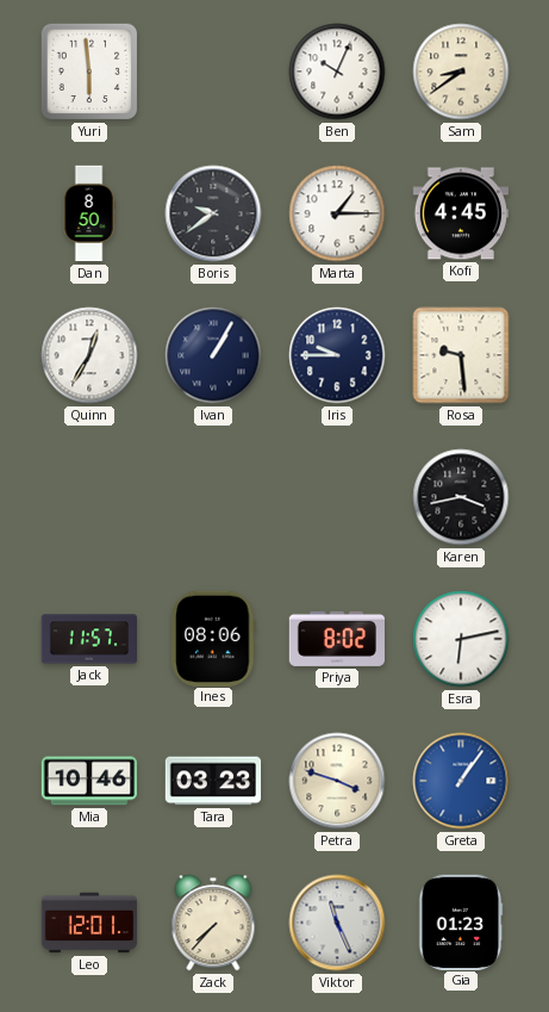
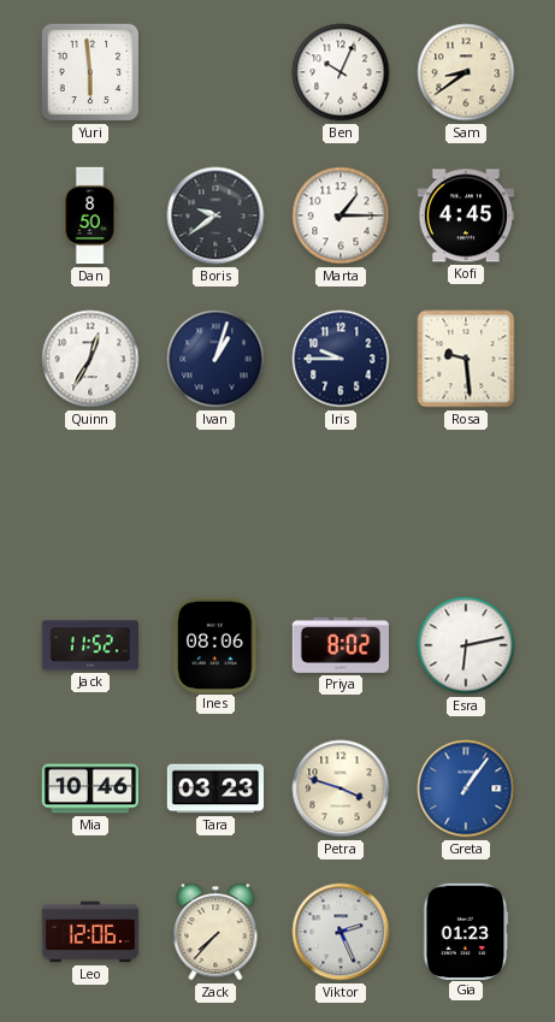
Ivan: 1:05 -> 1:03
Karen: 3:43 -> none
Jack: 11:57 -> 11:52
Leo: 12:01 -> 12:06
Viktor: 11:26 -> 2:26
